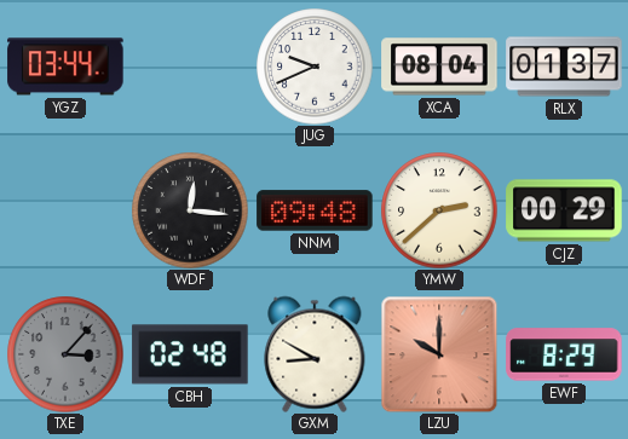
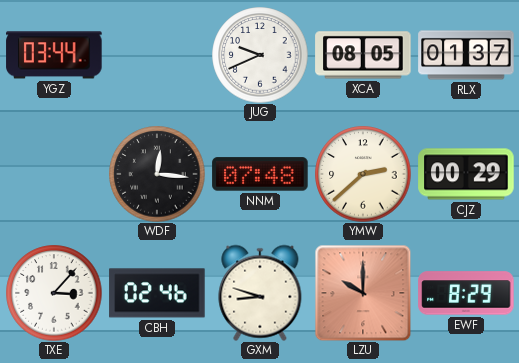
XCA: 08:04 -> 08:05
NNM: 09:48 -> 07:48
TXE dial: grey -> white
CBH: 02:48 -> 02:46
GXM: 8:50 -> 8:48
